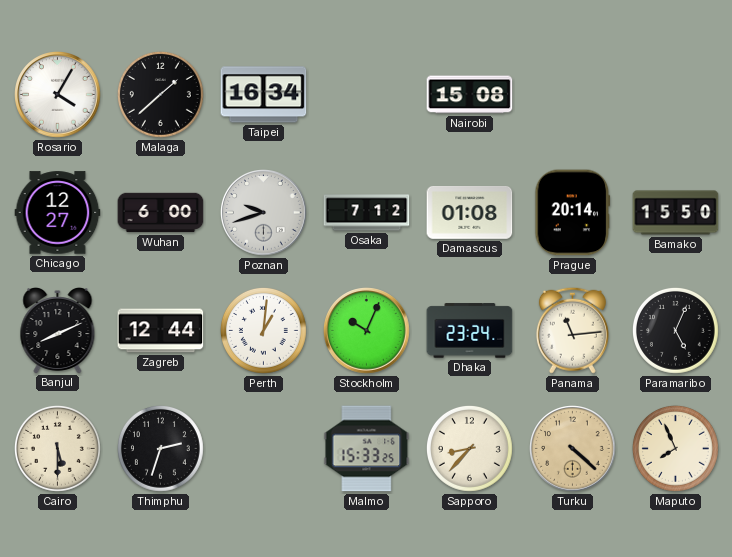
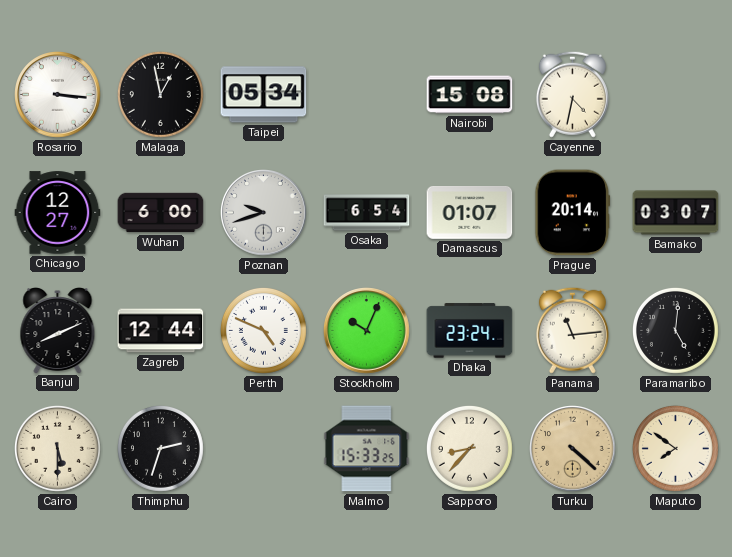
Rosario: 4:05 -> 3:16
Malaga: 1:38 -> 12:58
Taipei: 16:34 -> 05:34
Cayenne: none -> 4:32
Osaka: 7:12 -> 6:54
Damascus: 01:08 -> 01:07
Bamako: 15:50 -> 03:07
Perth: 1:01 -> 4:49
Paramaribo: 5:04 -> 5:01
Maputo: 7:56 -> 7:51
